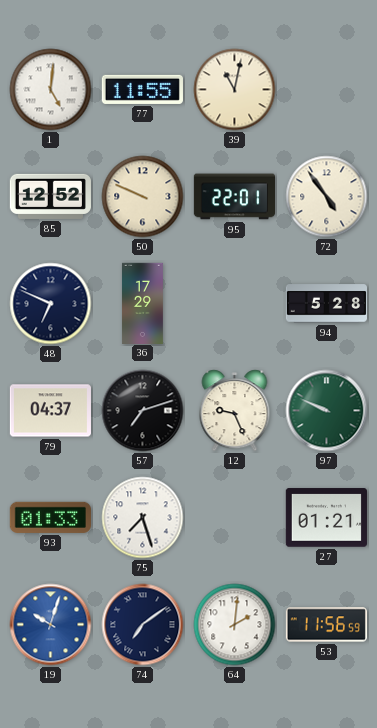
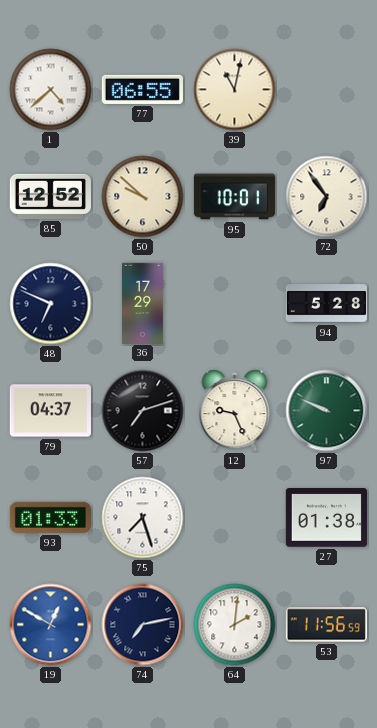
1: 5:01 -> 4:38
77: 11:55 -> 06:55
50: 9:49 -> 9:52
95: 22:01 -> 10:01
72: 4:54 -> 6:54
27: 01:21 -> 01:38
19: 10:03 -> 12:50
74: 7:09 -> 7:13
